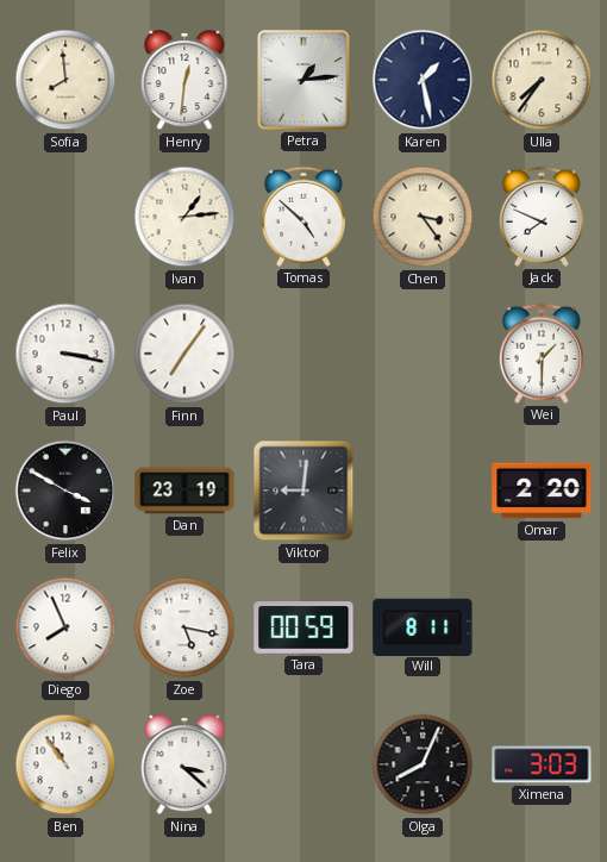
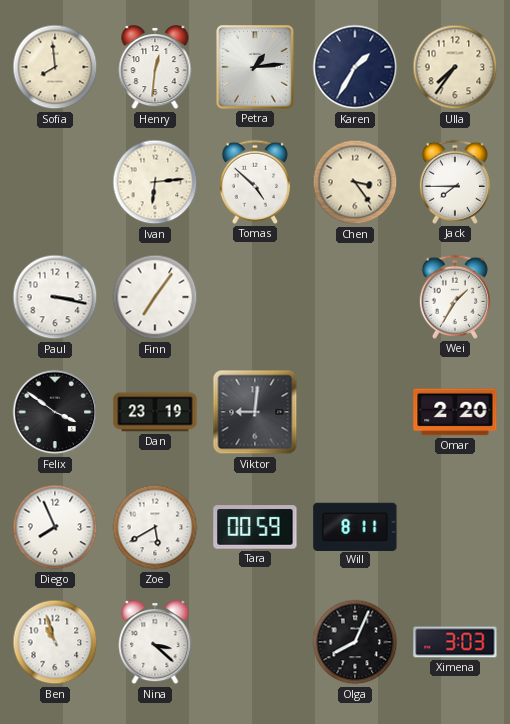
Karen: 1:28 -> 1:35
Ivan: 1:14 -> 6:14
Jack: 7:49 -> 7:45
Wei: 1:30 -> 1:35
Felix: 3:50 -> 3:51
Zoe: 5:17 -> 5:40
Ben: 10:54 -> 10:57
